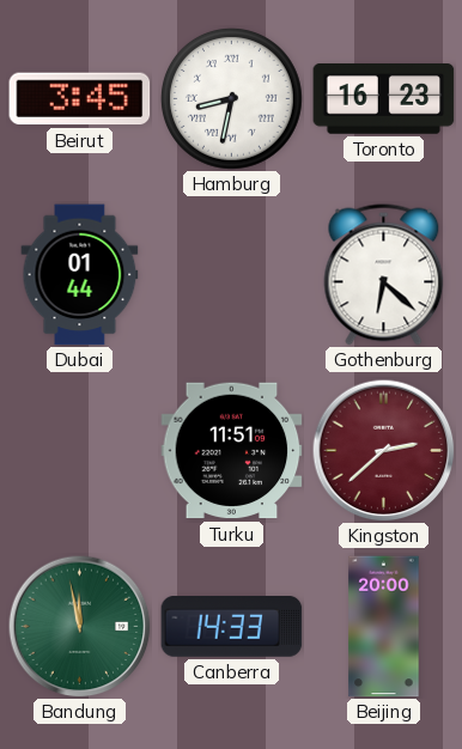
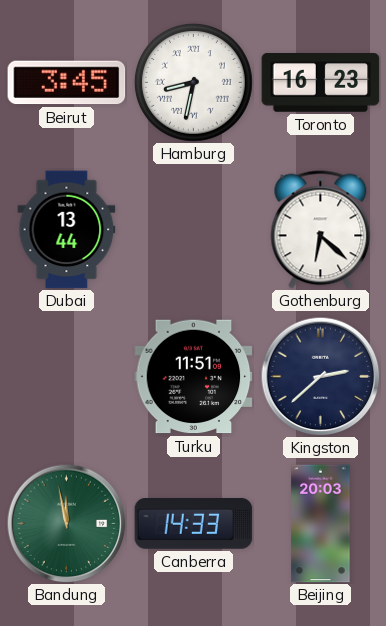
Dubai: 01:44 -> 13:44
Kingston dial: burgundy -> navy
Beijing: 20:00 -> 20:03
